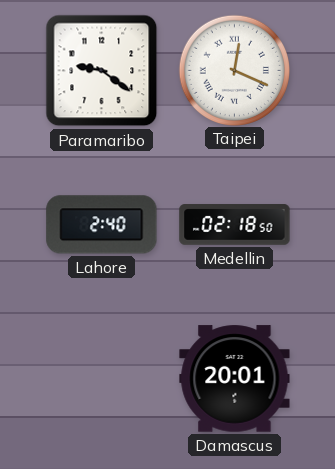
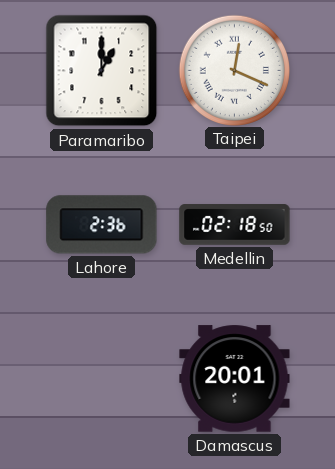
Paramaribo: 9:21 -> 1:00
Lahore: 2:40 -> 2:36
